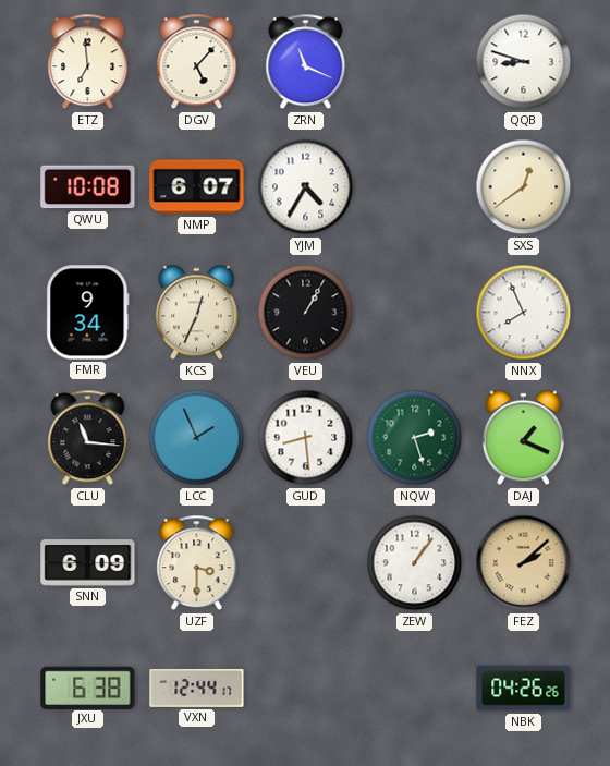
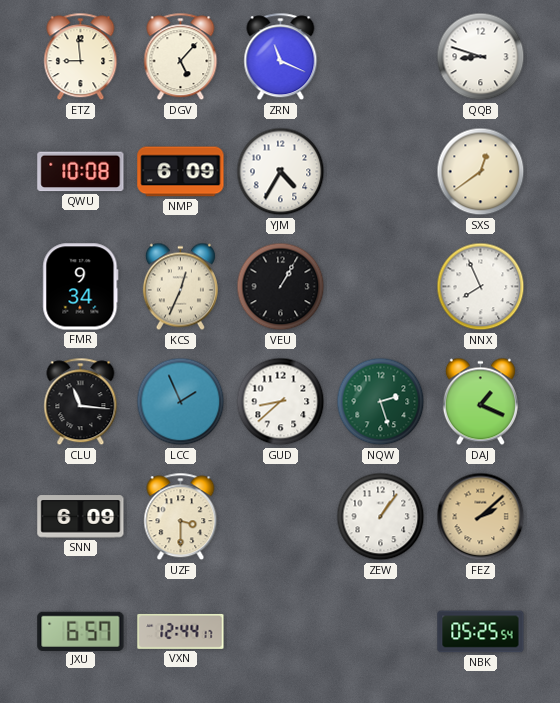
ETZ: 6:59 -> 8:59
NMP: 6:07 -> 6:09
GUD: 8:29 -> 8:38
JXU: 6:38 -> 6:57
NBK: 04:26 -> 05:25
